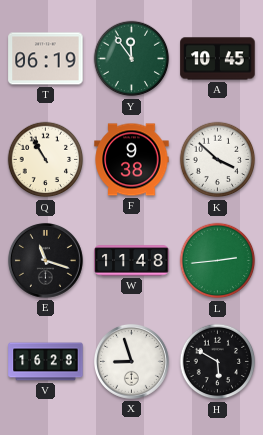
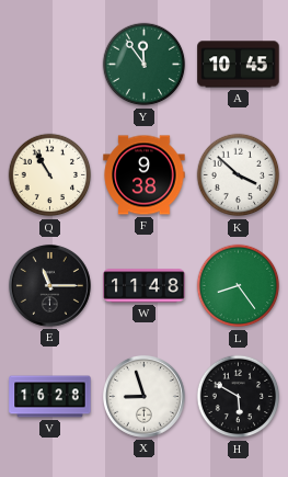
T: 06:19 -> none
E: 11:18 -> 11:15
L: 2:44 -> 8:24
